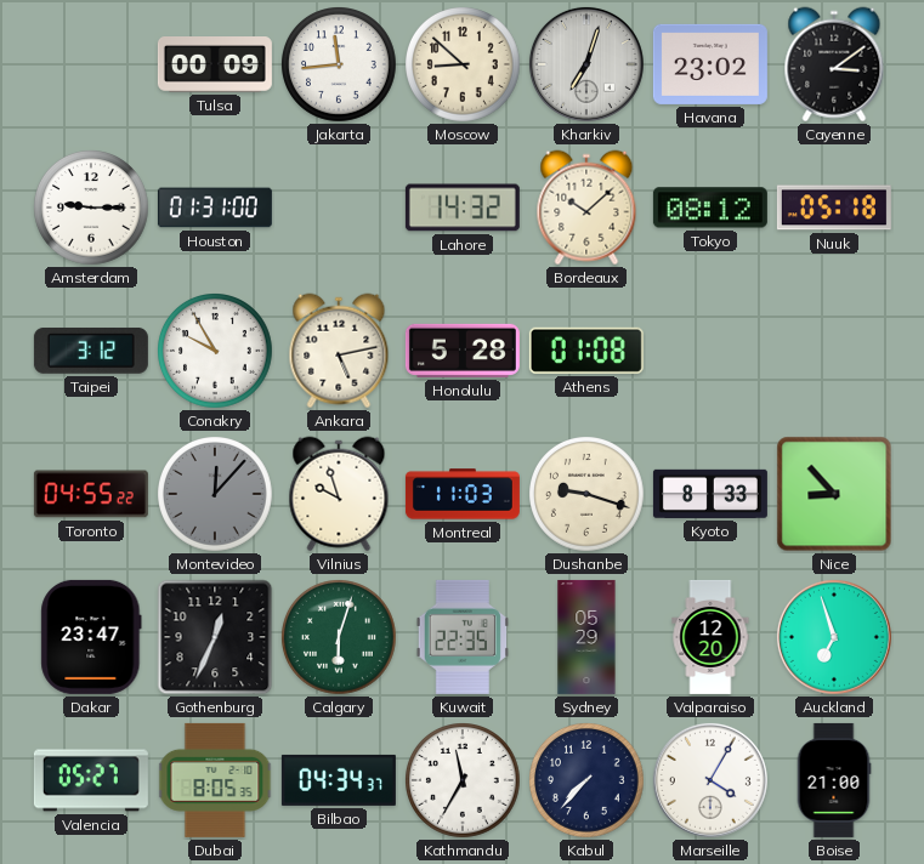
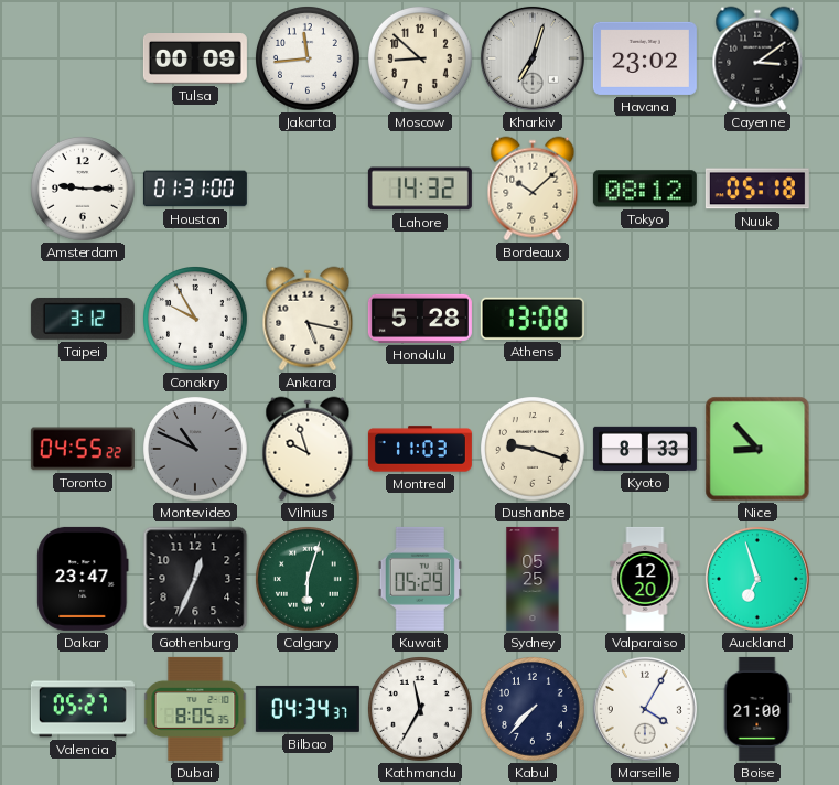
Ankara: 5:13 -> 5:17
Athens: 01:08 -> 13:08
Montevideo: 12:07 -> 10:49
Kuwait: 22:35 -> 05:29
Sydney: 05:29 -> 05:25
